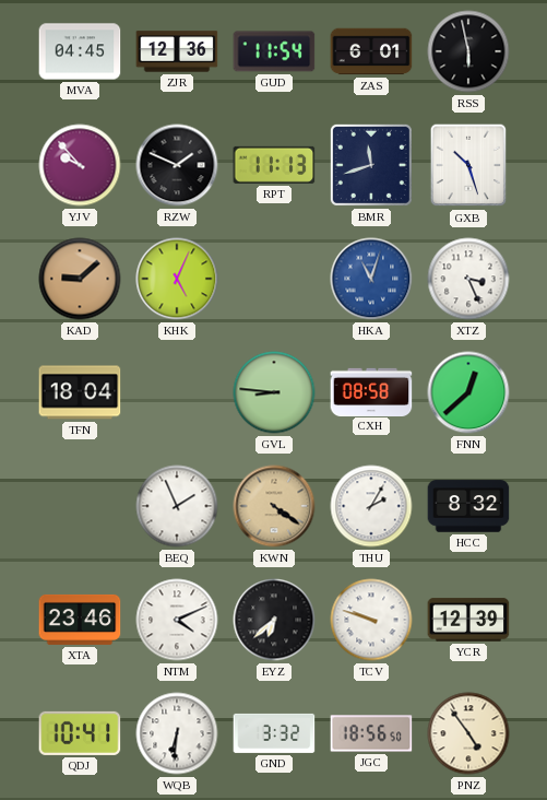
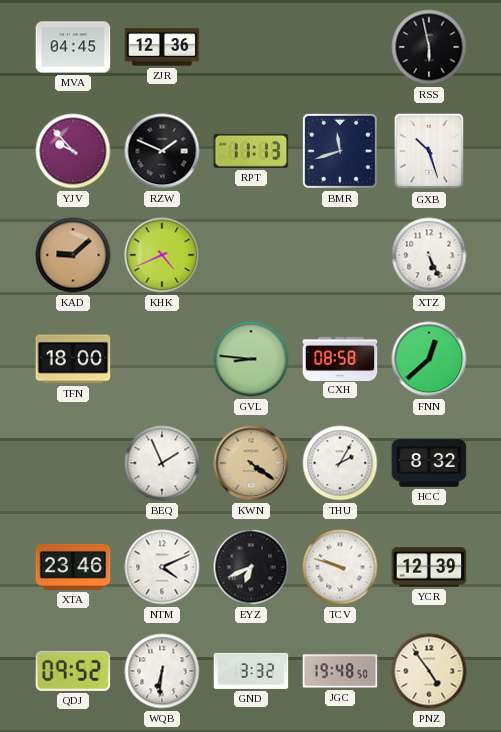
GUD: 11:54 -> none
ZAS: 6:01 -> none
KHK: 5:04 -> 4:41
HKA: 11:03 -> none
XTZ: 3:26 -> 5:26
TFN: 18:04 -> 18:00
EYZ: 6:38 -> 6:41
QDJ: 10:41 -> 09:52
JGC: 18:56 -> 19:48
